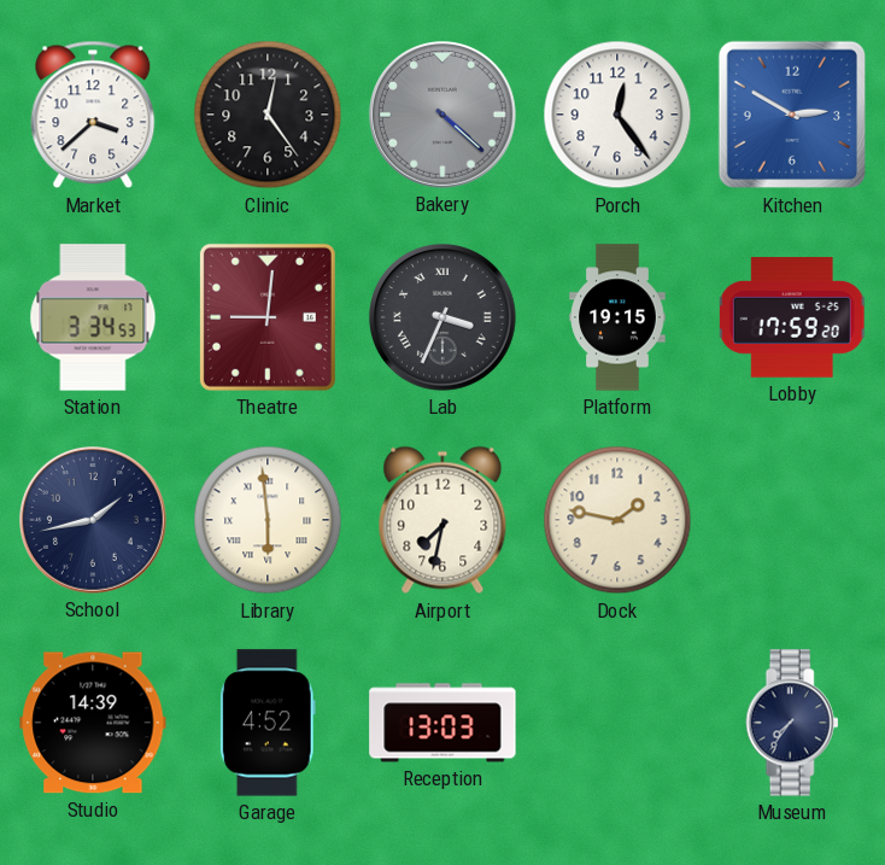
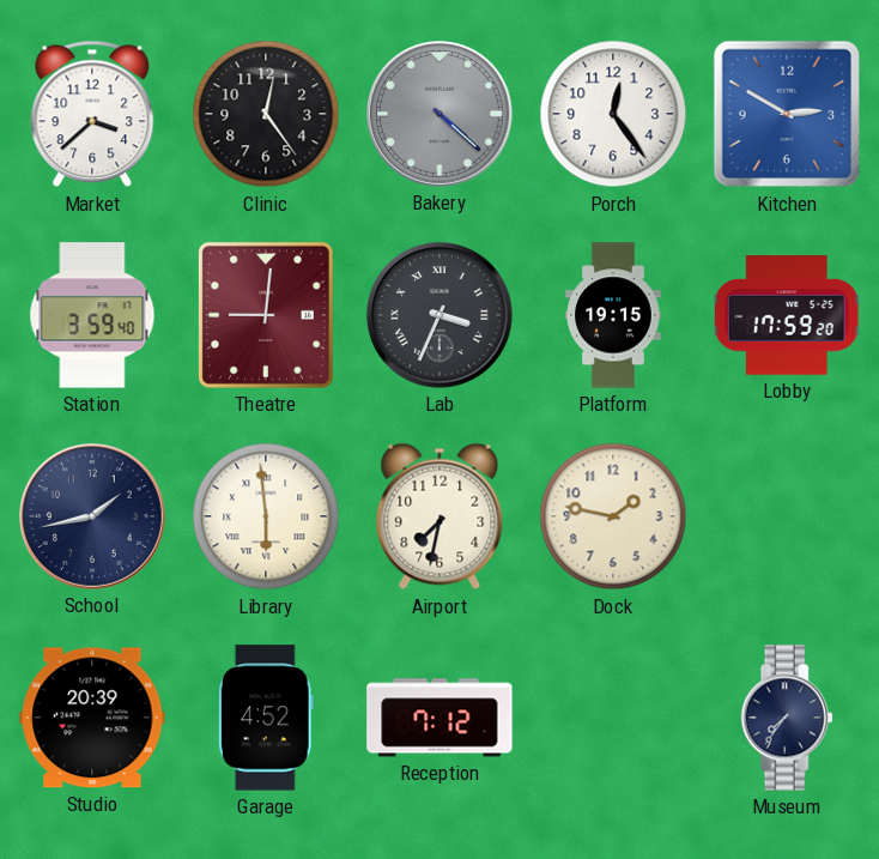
Station: 3:34 -> 3:59
Studio: 14:39 -> 20:39
Reception: 13:03 -> 7:12
